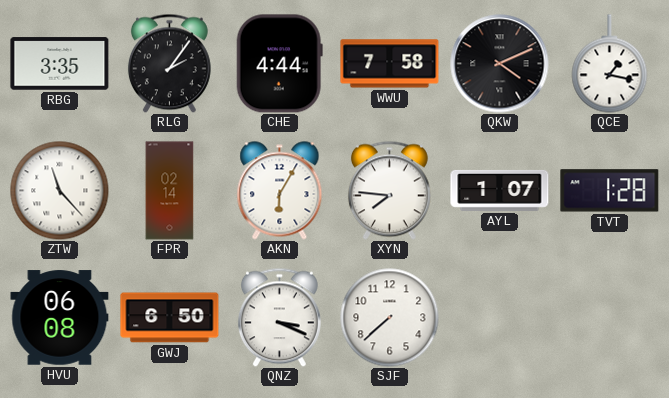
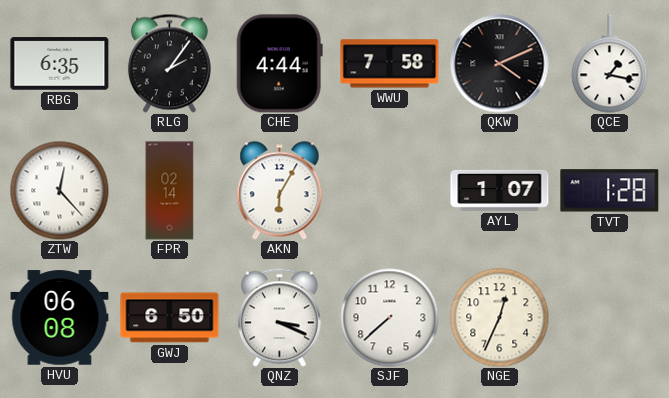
RBG: 3:35 -> 6:35
ZTW: 11:23 -> 12:23
XYN: 7:46 -> none
NGE: none -> 12:34
